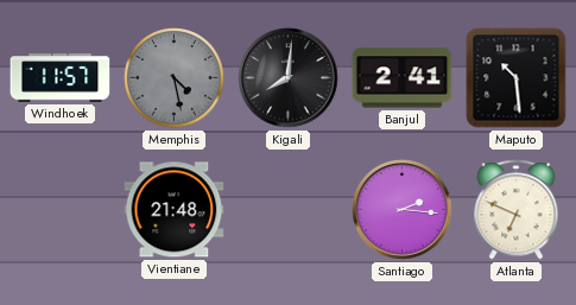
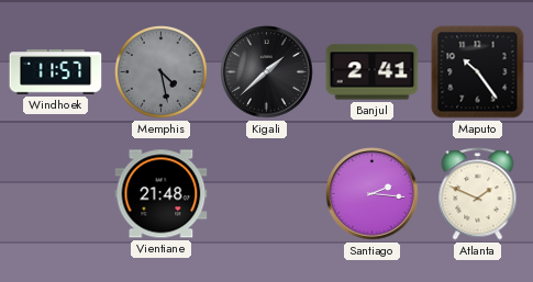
Kigali: 8:01 -> 1:38
Maputo: 10:29 -> 10:24
Atlanta: 6:49 -> 1:49
